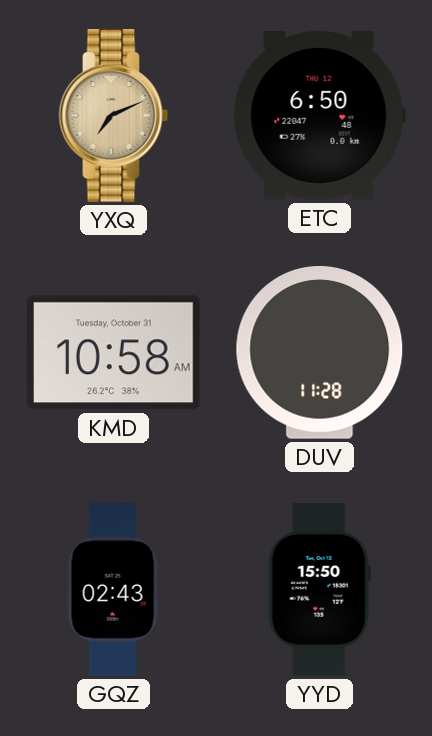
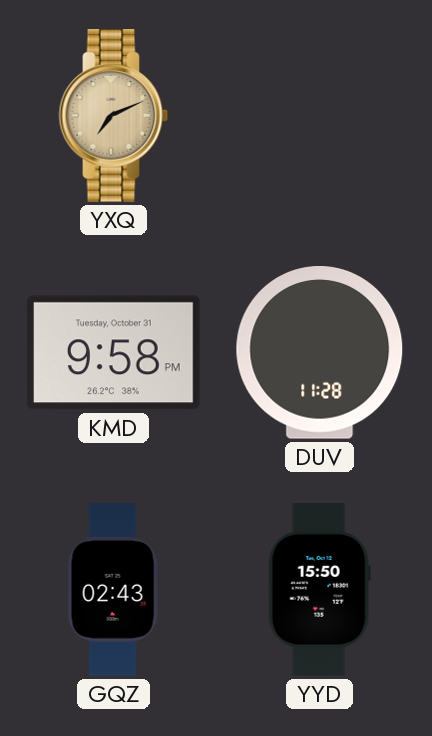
ETC: 6:50 -> none
KMD: 10:58 -> 9:58
